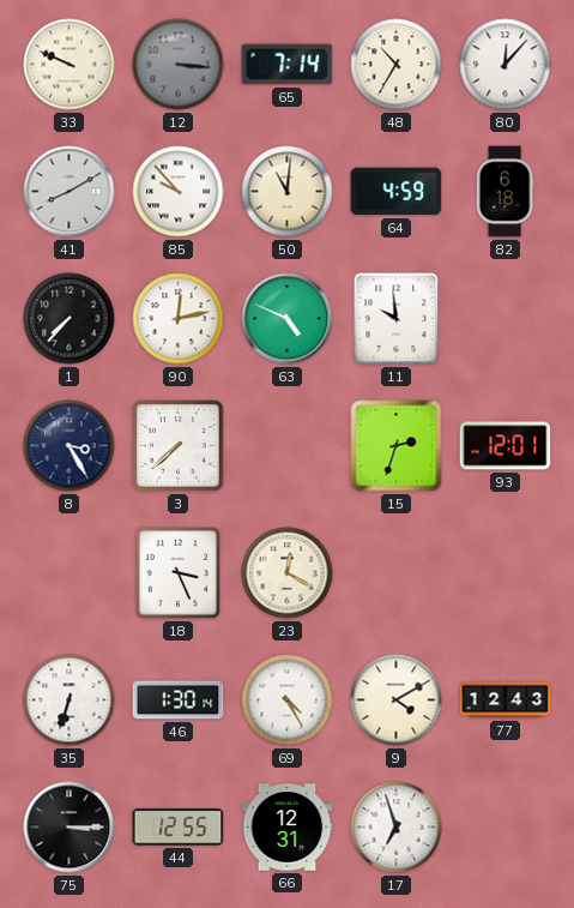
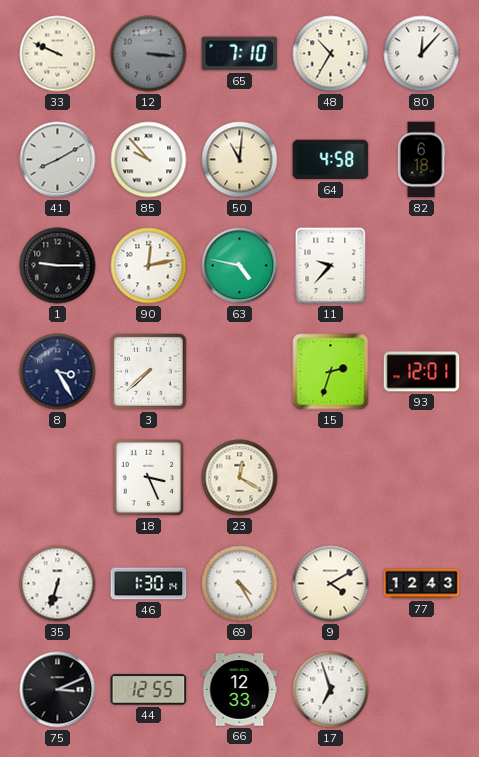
65: 7:14 -> 7:10
64: 4:59 -> 4:58
1: 7:37 -> 9:15
63: 4:49 -> 4:47
11: 9:59 -> 9:37
75: 3:15 -> 3:11
66: 12:31 -> 12:33
